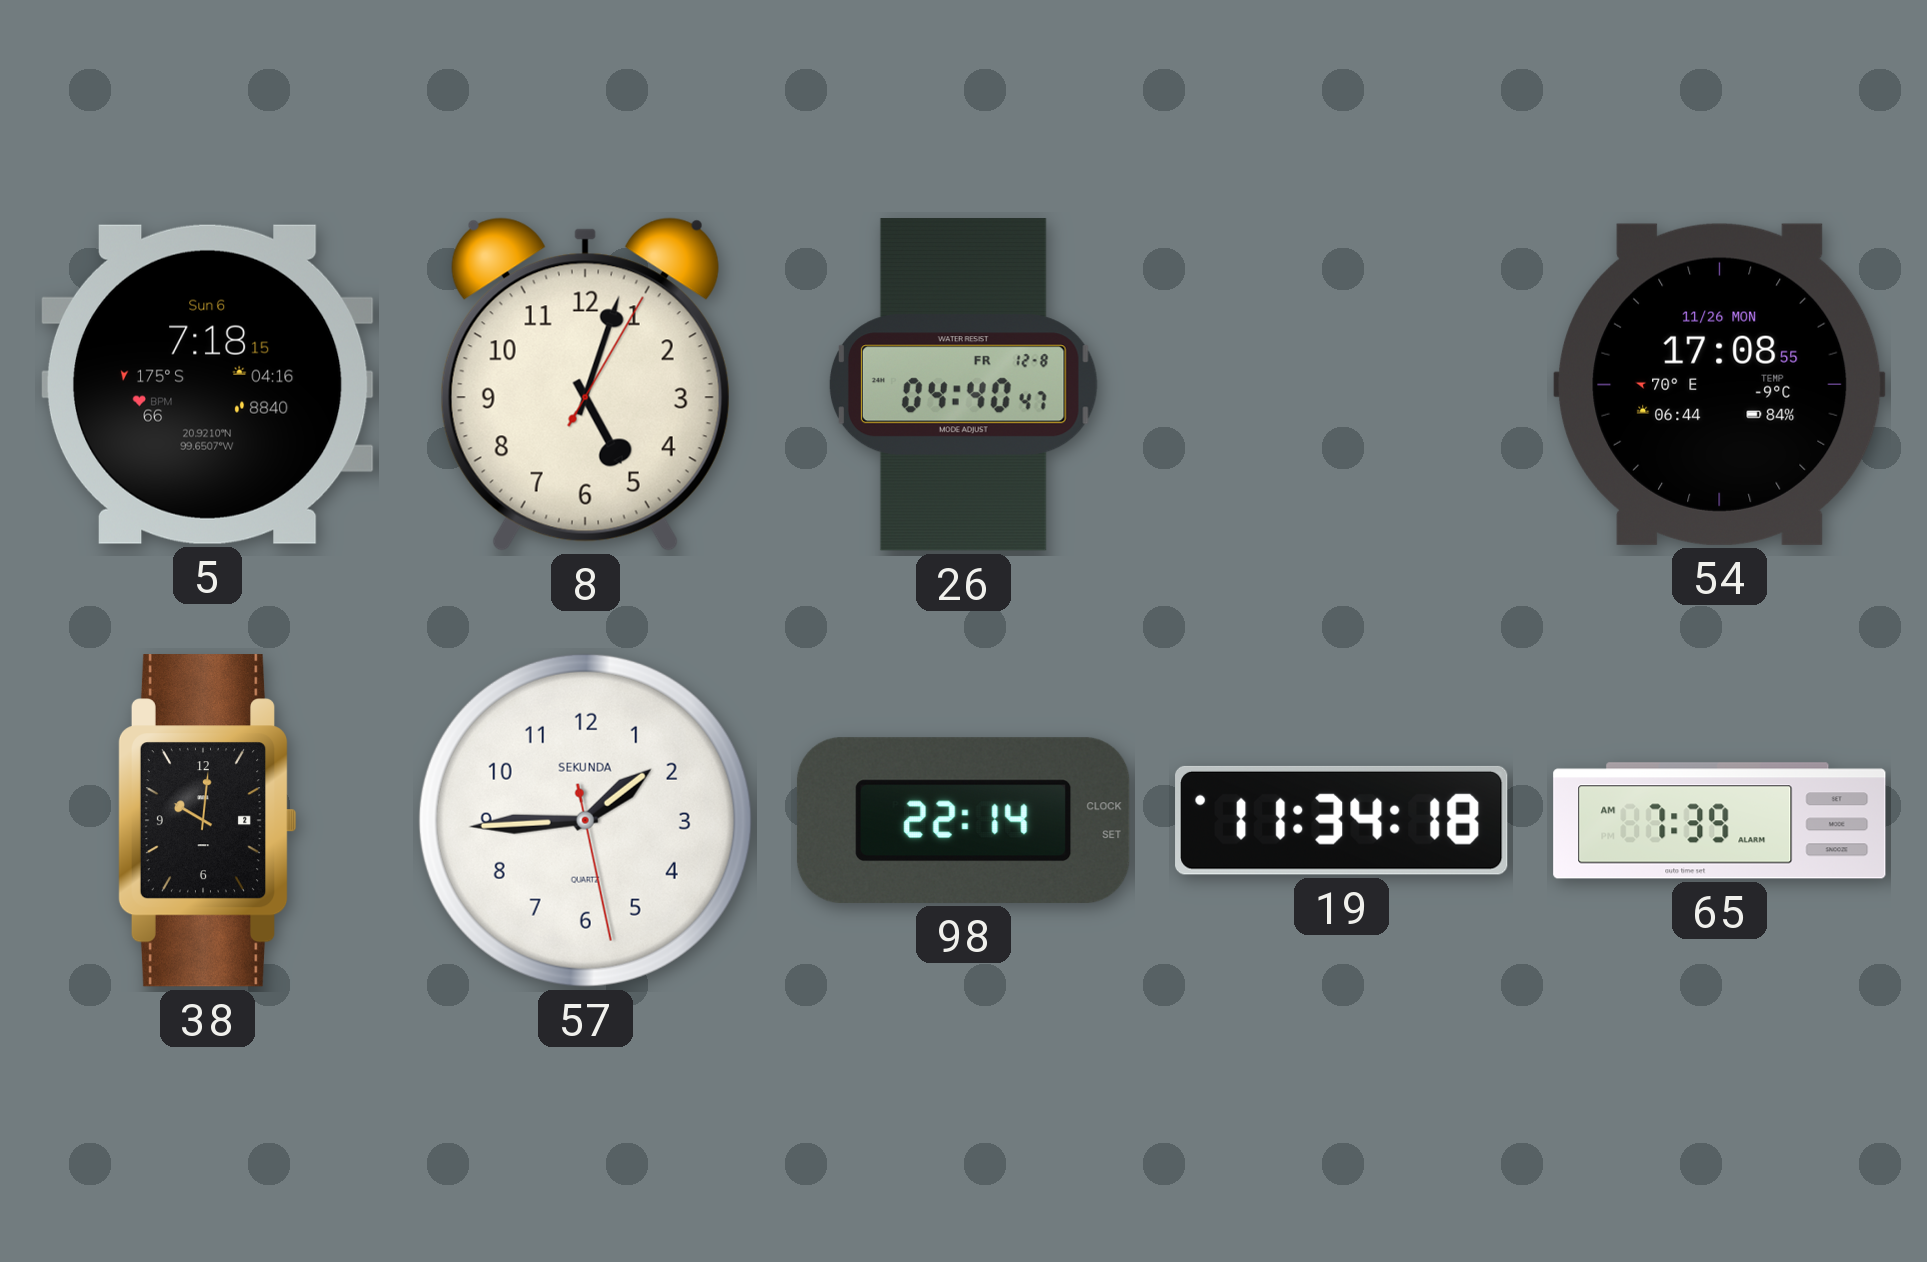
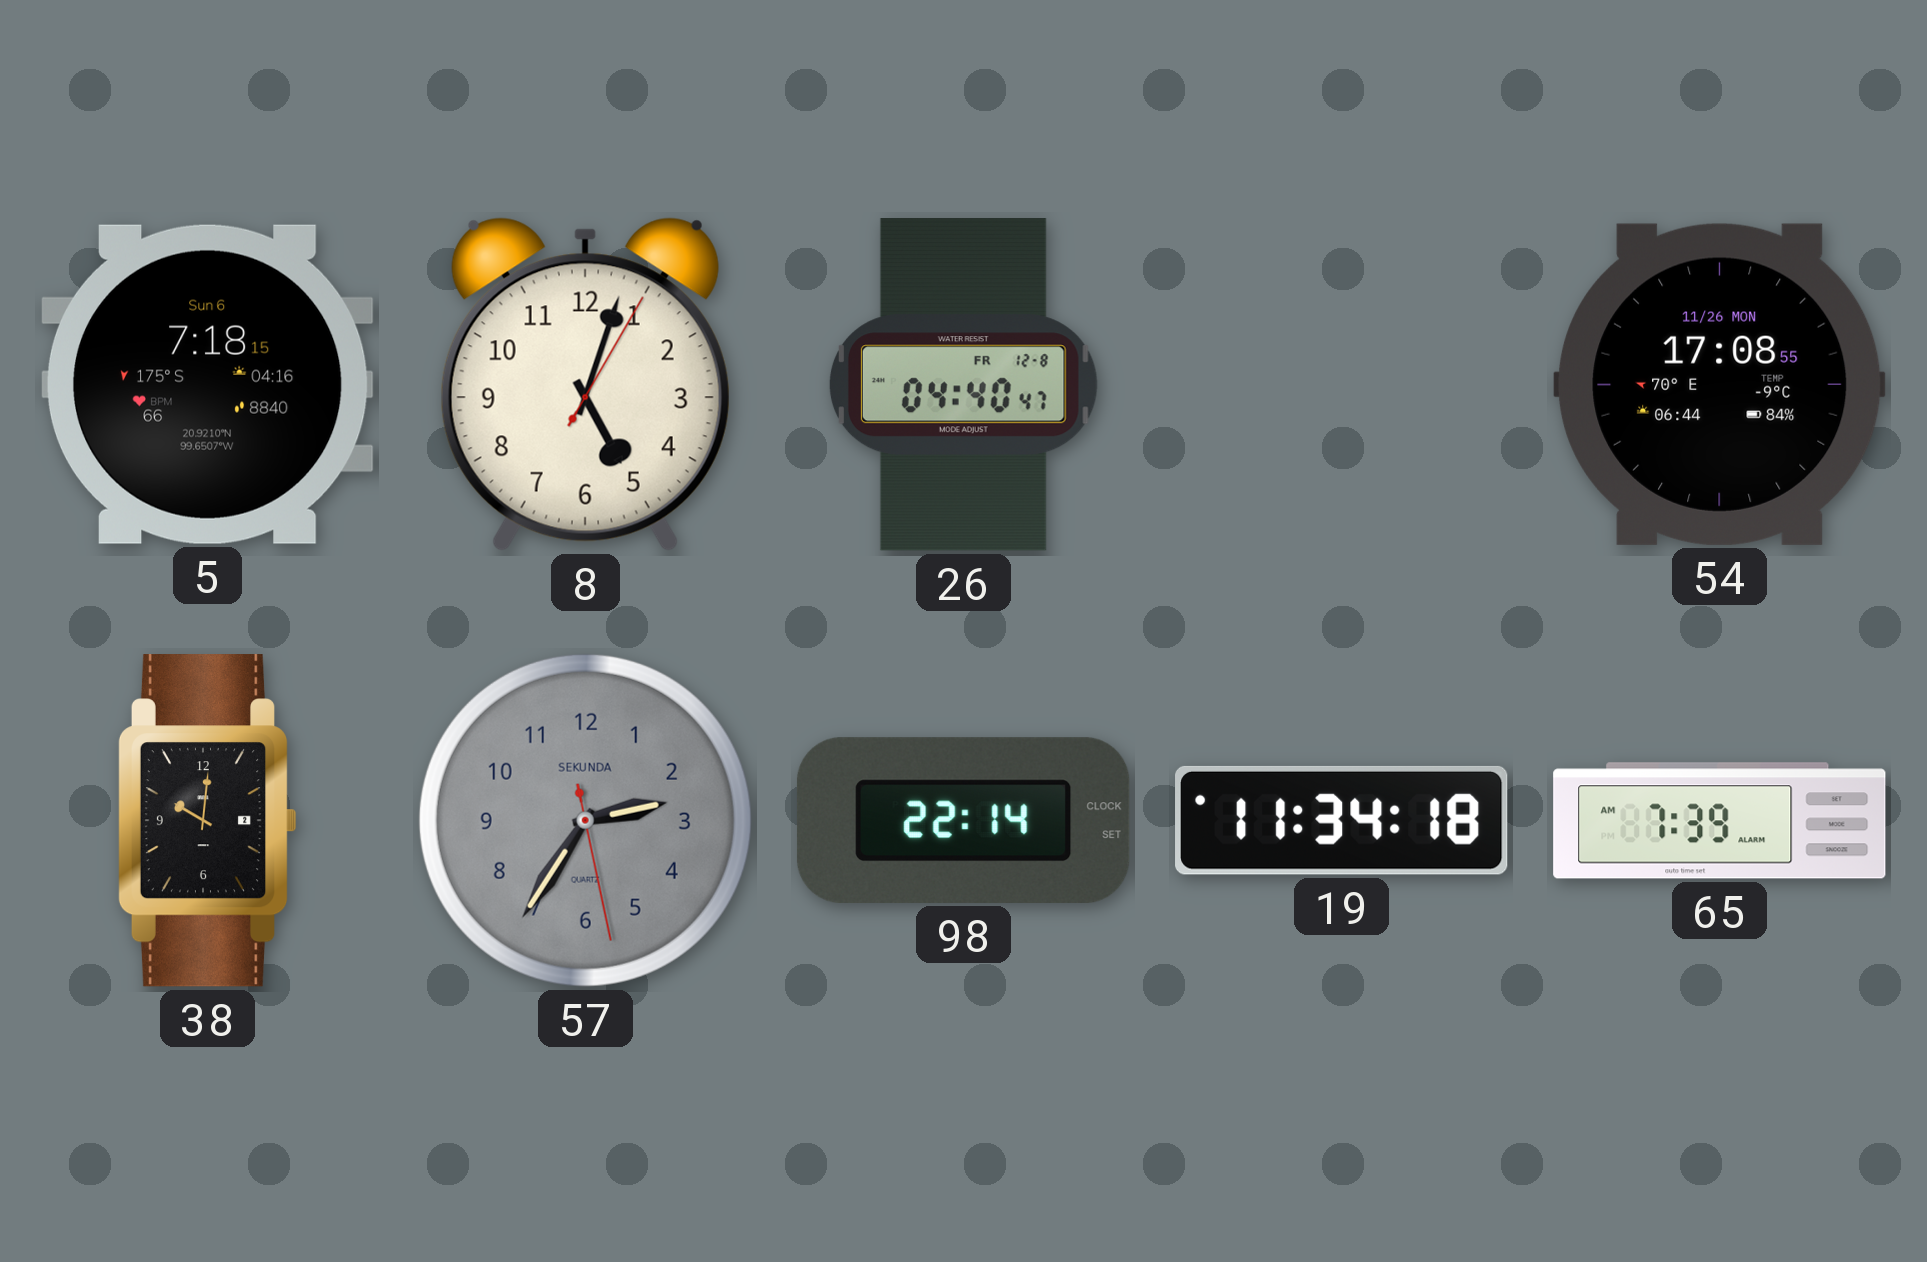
57: 1:44 -> 2:35
57 dial: white -> grey
